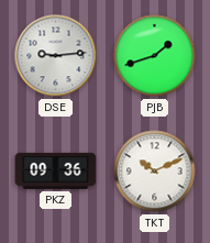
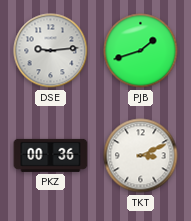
PKZ: 09:36 -> 00:36
TKT: 10:11 -> 3:11
